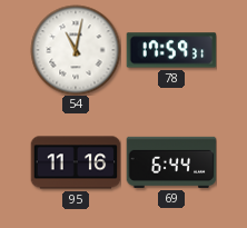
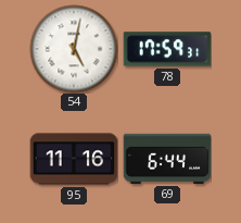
54: 11:02 -> 5:02
